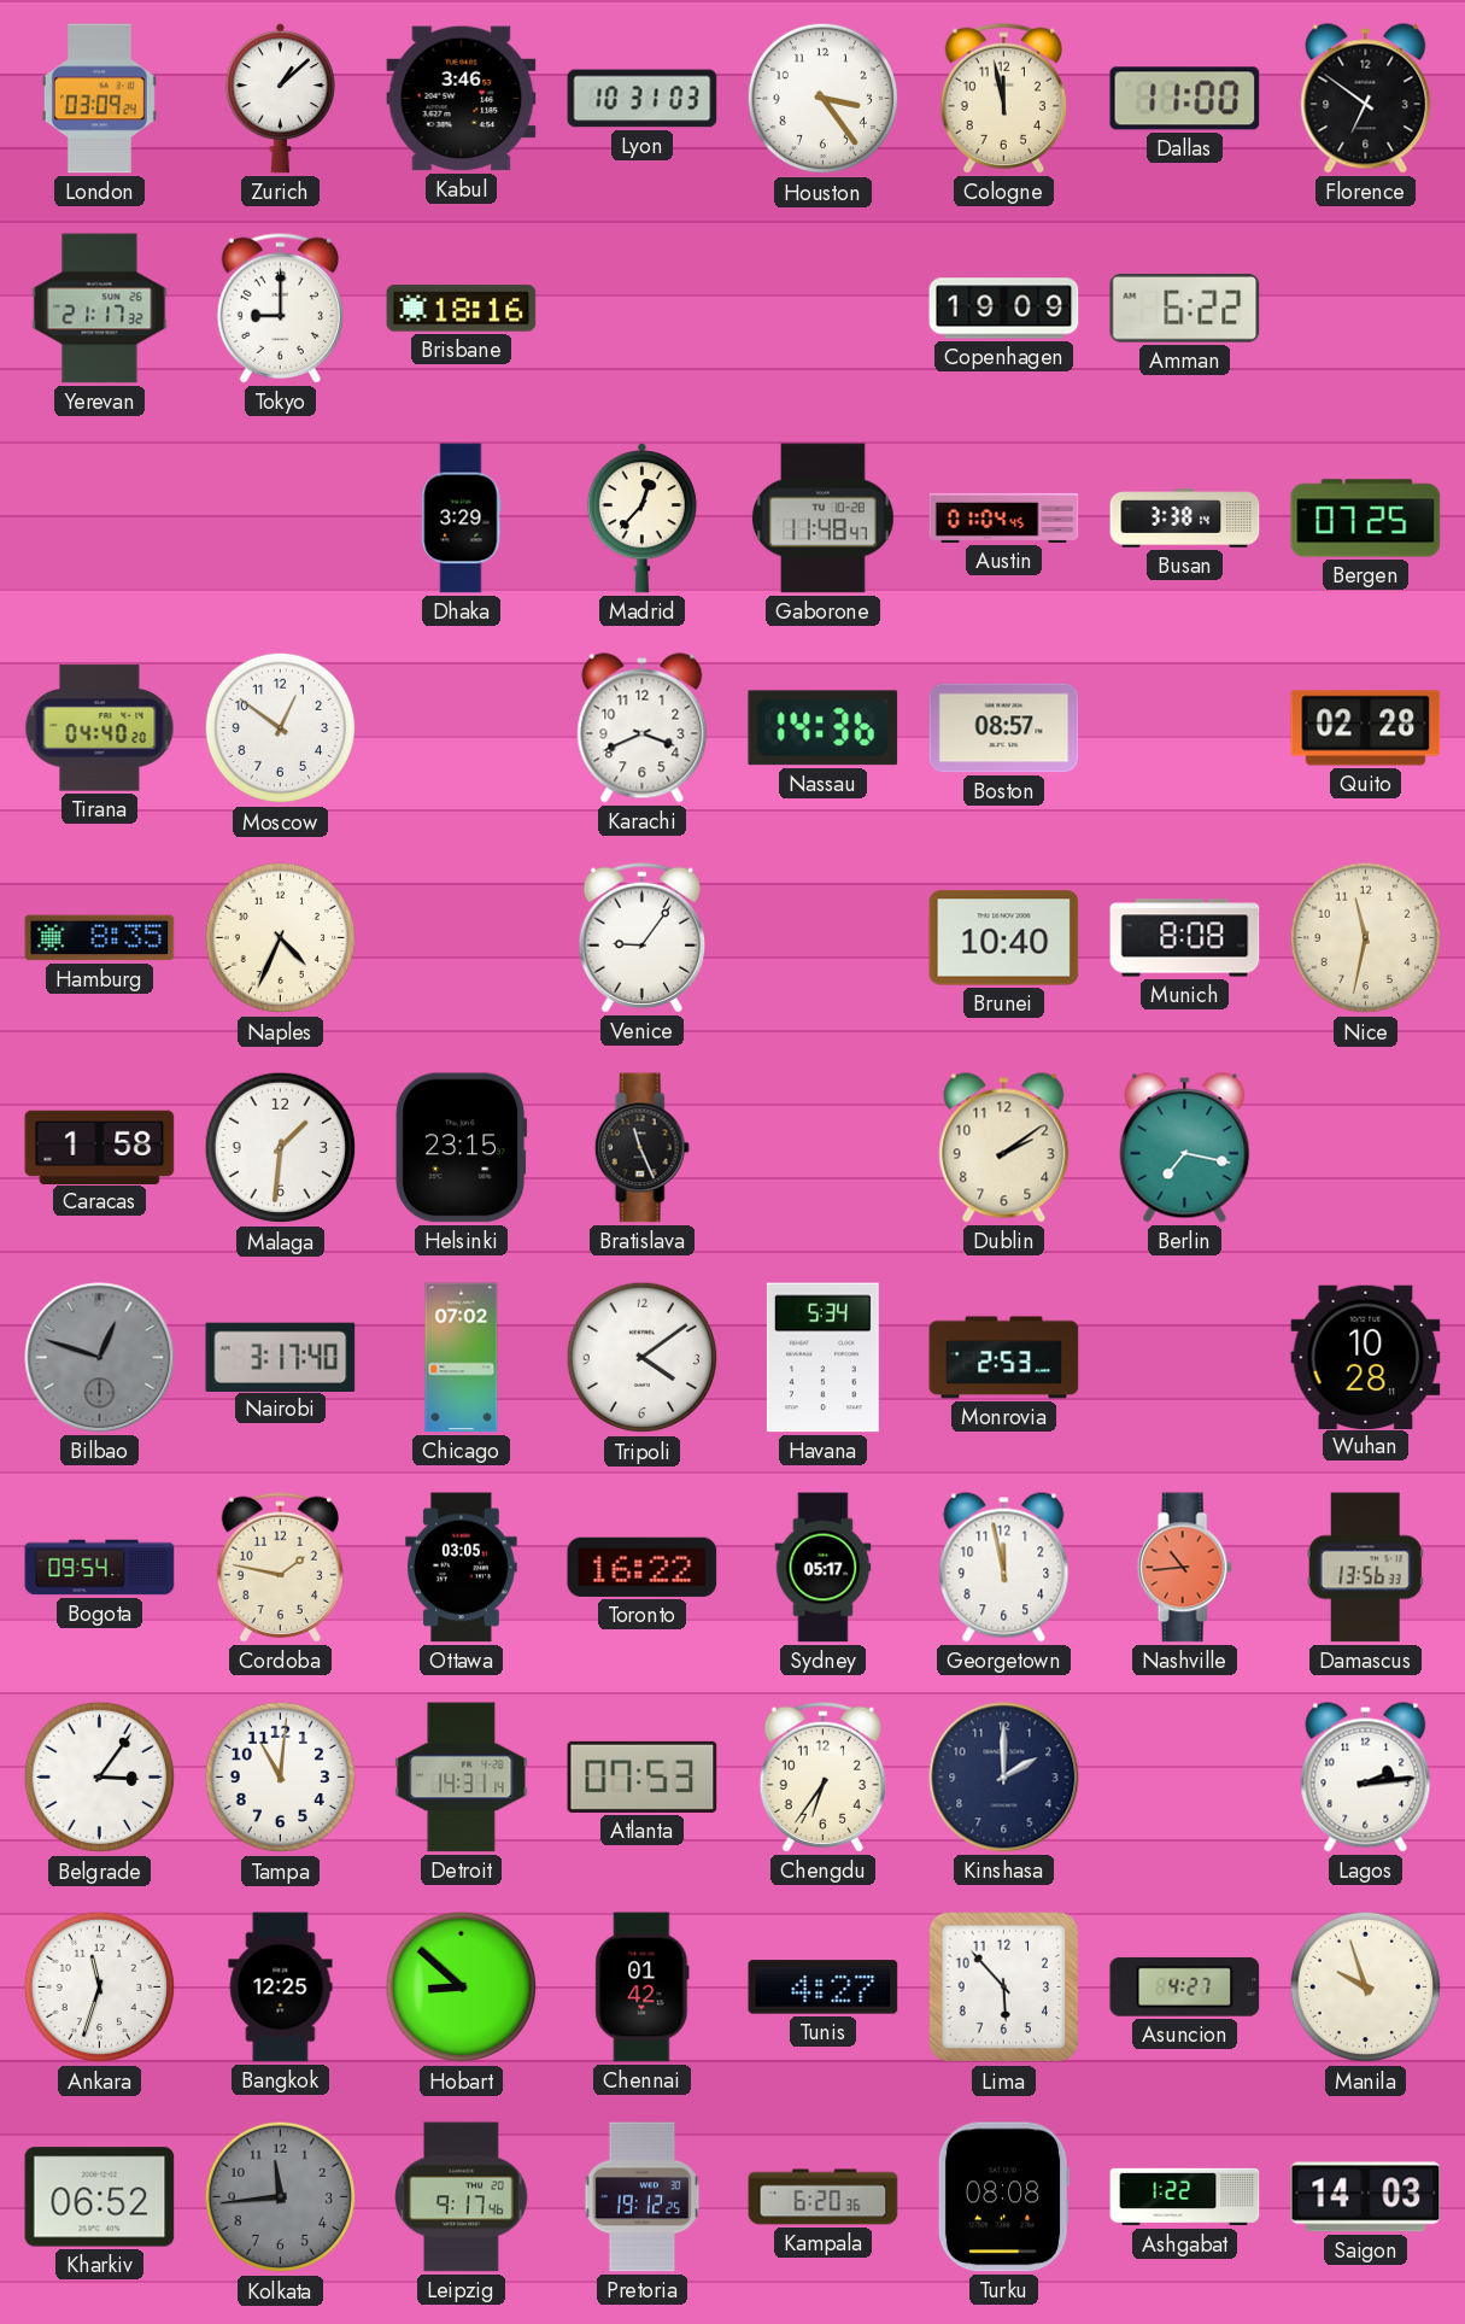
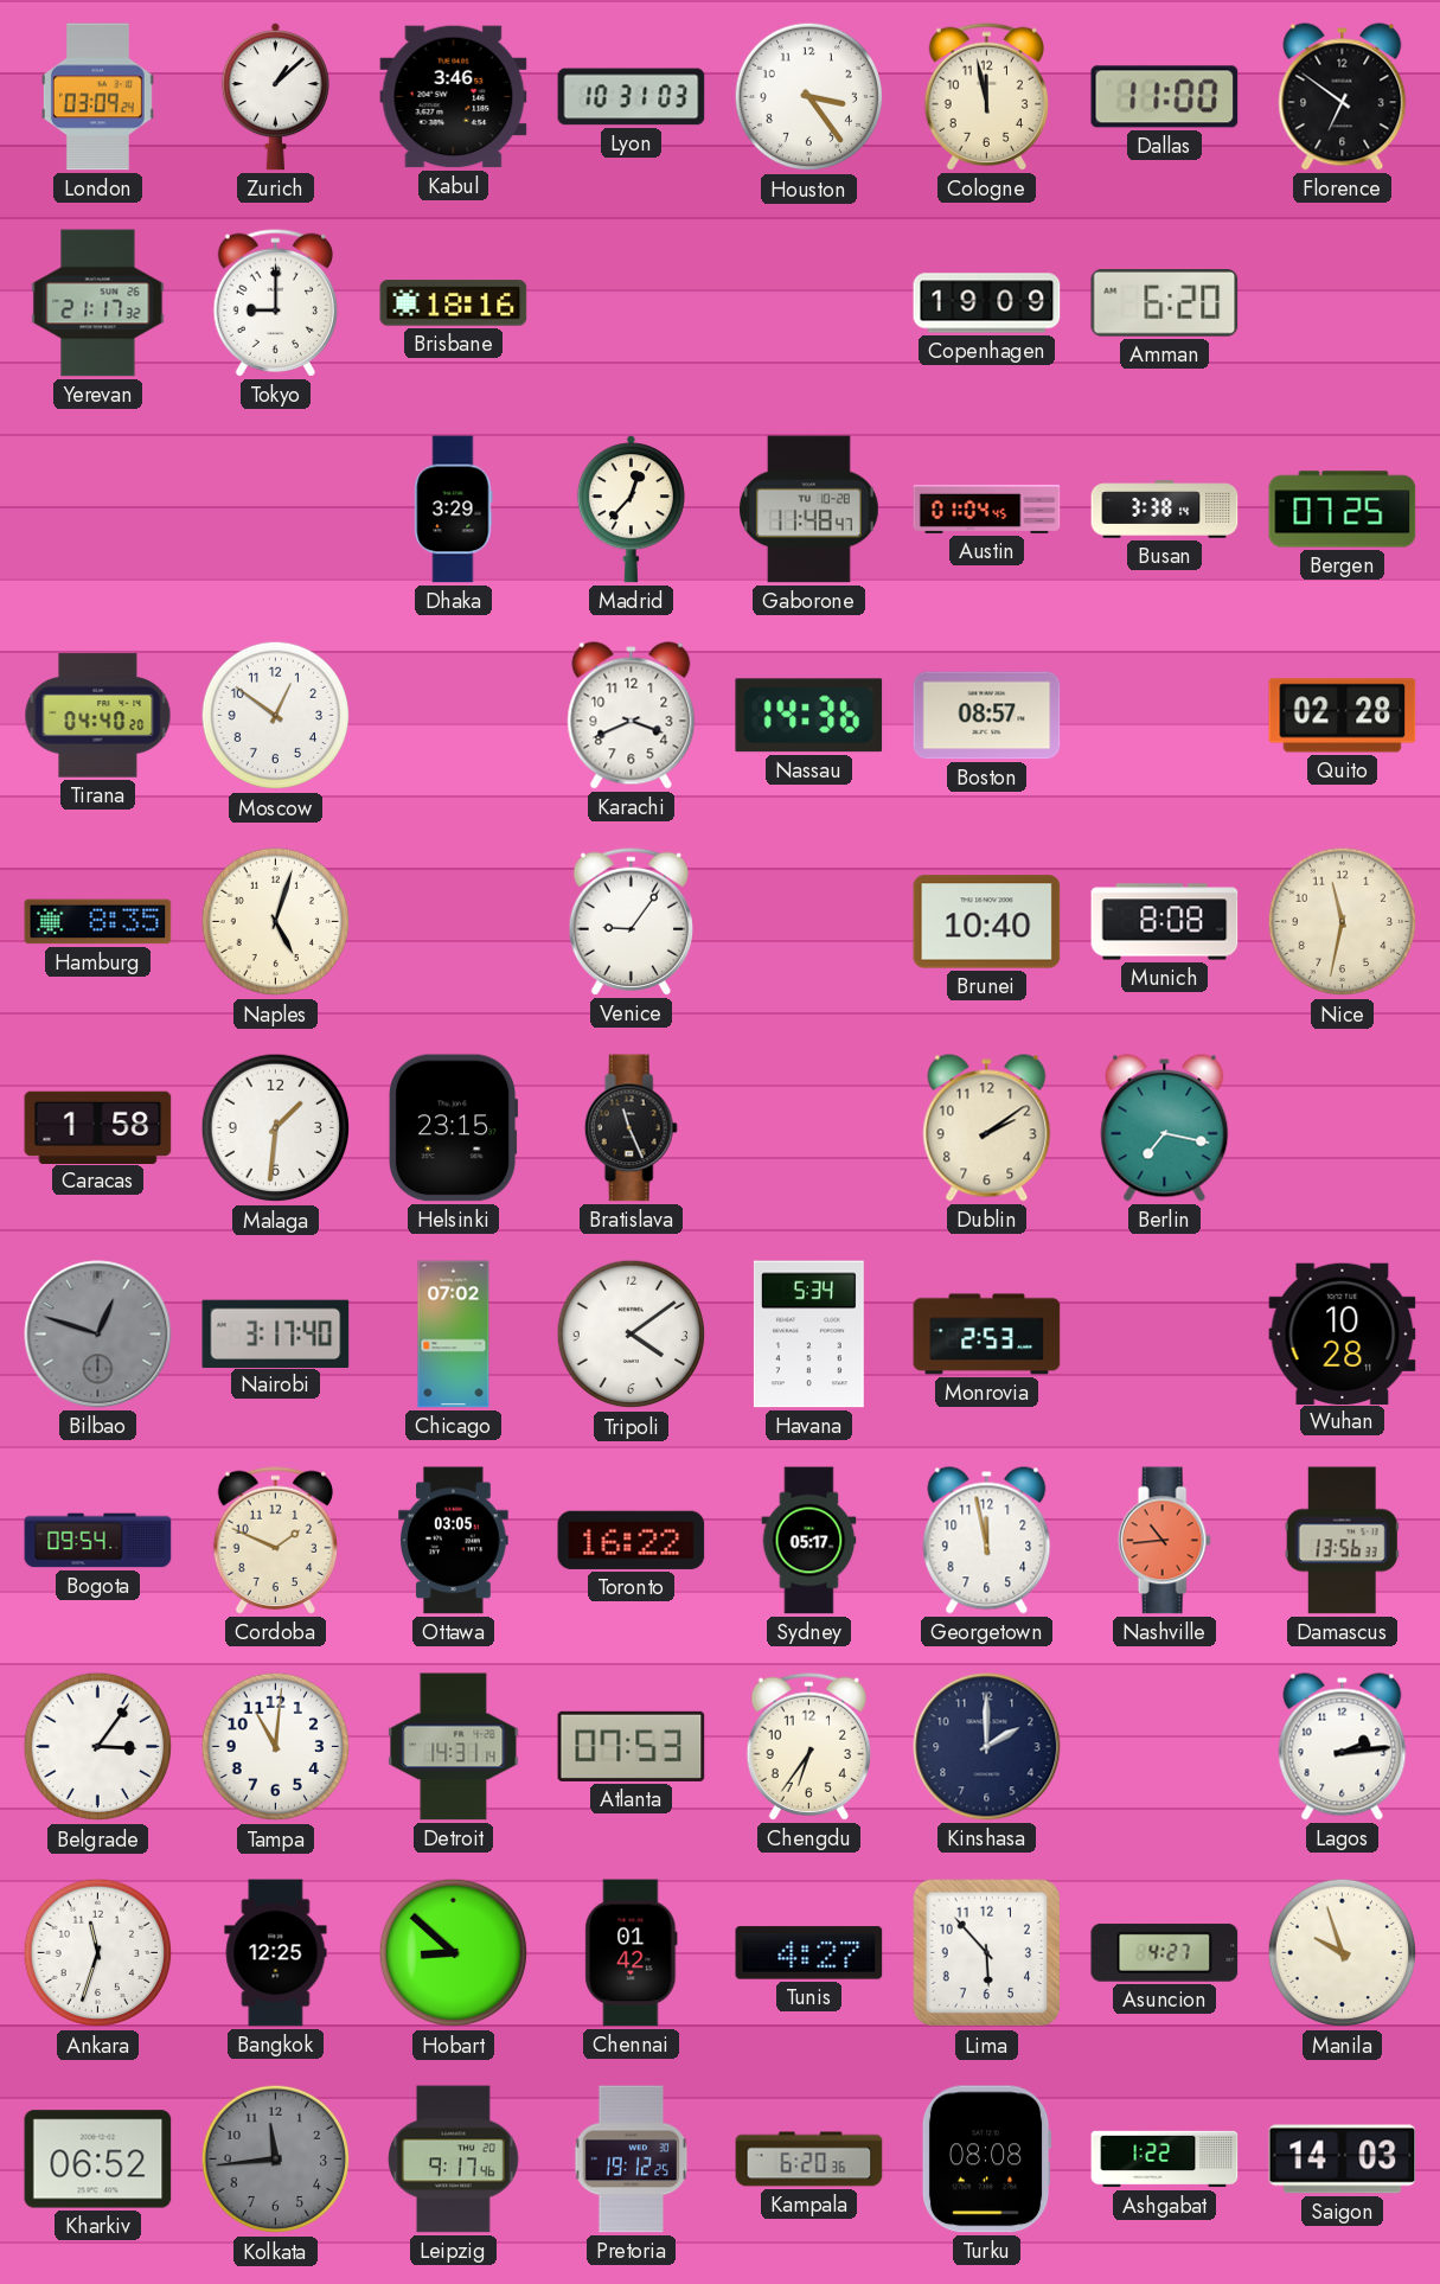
Amman: 6:22 -> 6:20
Naples: 4:34 -> 5:03
Cordoba: 1:47 -> 1:49
